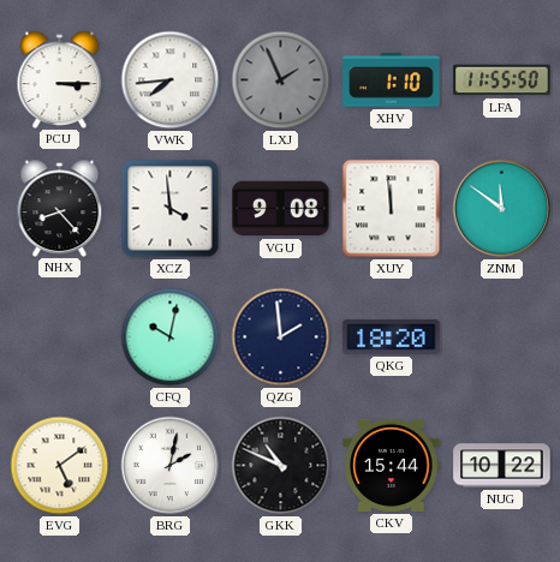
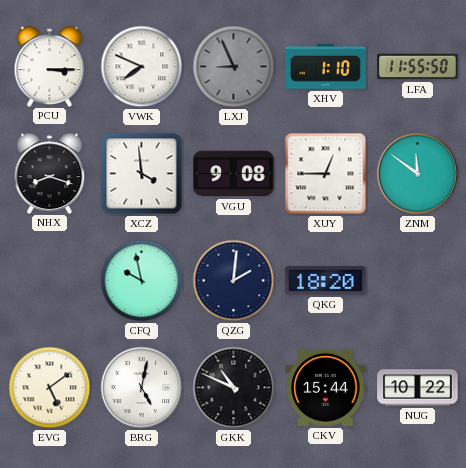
VWK: 7:44 -> 7:49
LXJ: 1:56 -> 8:56
NHX: 8:23 -> 8:18
XUY: 11:59 -> 12:45
CFQ: 10:02 -> 9:58
QZG: 1:59 -> 2:01
BRG: 2:02 -> 5:02
